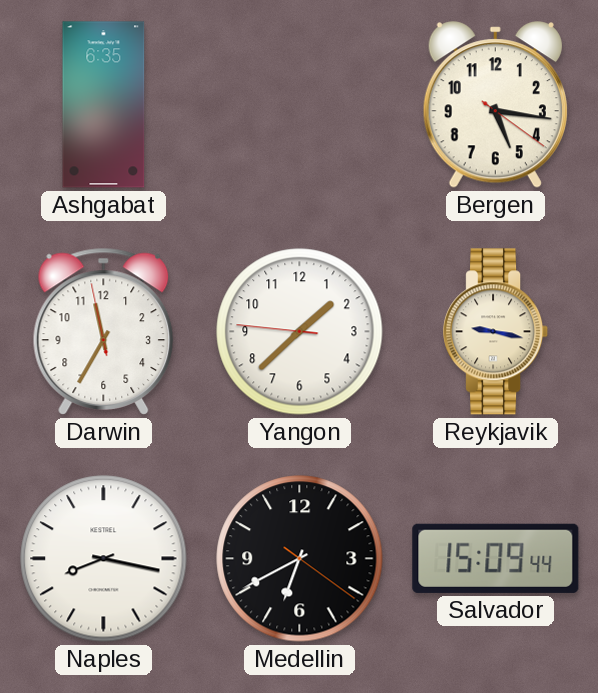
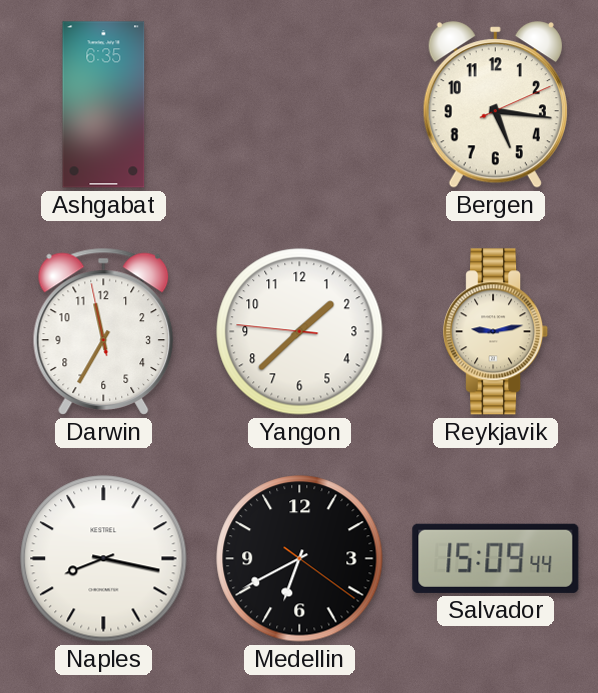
Bergen: 5:16:21 -> 5:16:11
Reykjavik: 9:17 -> 9:13
